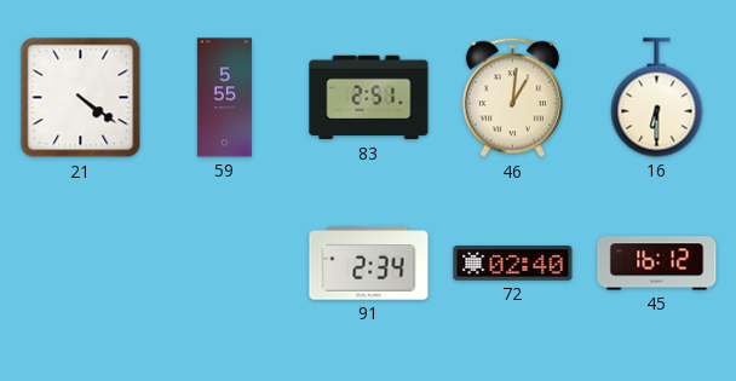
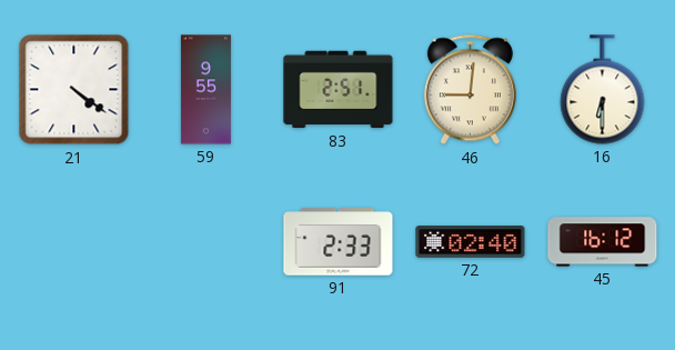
59: 5:55 -> 9:55
46: 1:01 -> 9:01
91: 2:34 -> 2:33
